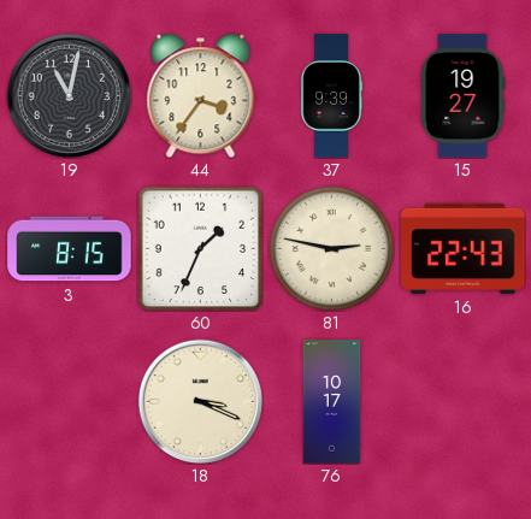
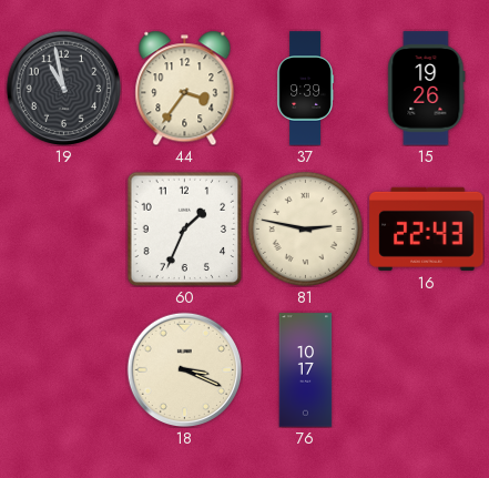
19: 11:02 -> 10:58
15: 19:27 -> 19:26
3: 8:15 -> none
